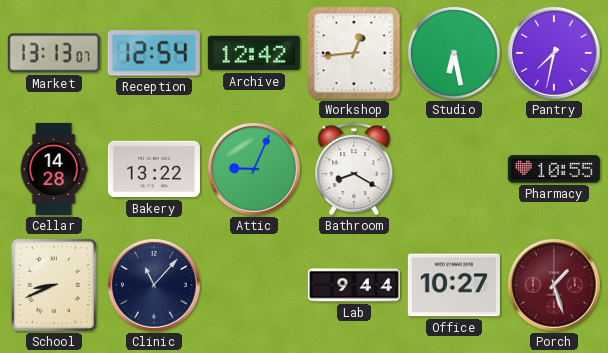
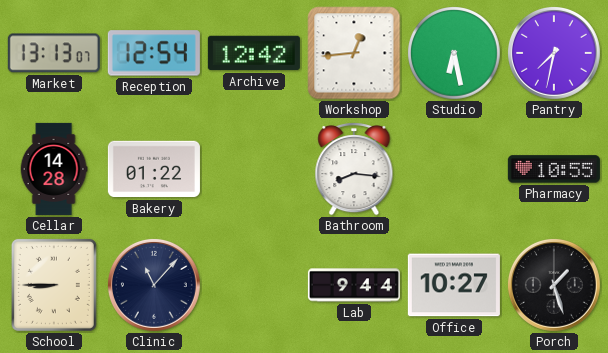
Bakery: 13:22 -> 01:22
Attic: 9:04 -> none
Bathroom: 8:20 -> 8:16
School: 8:41 -> 8:45
Porch dial: burgundy -> black
